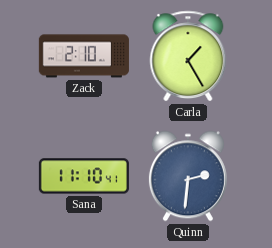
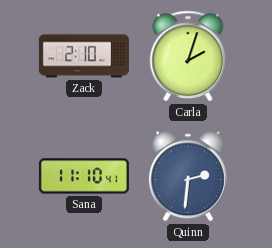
Carla: 1:25 -> 2:03
